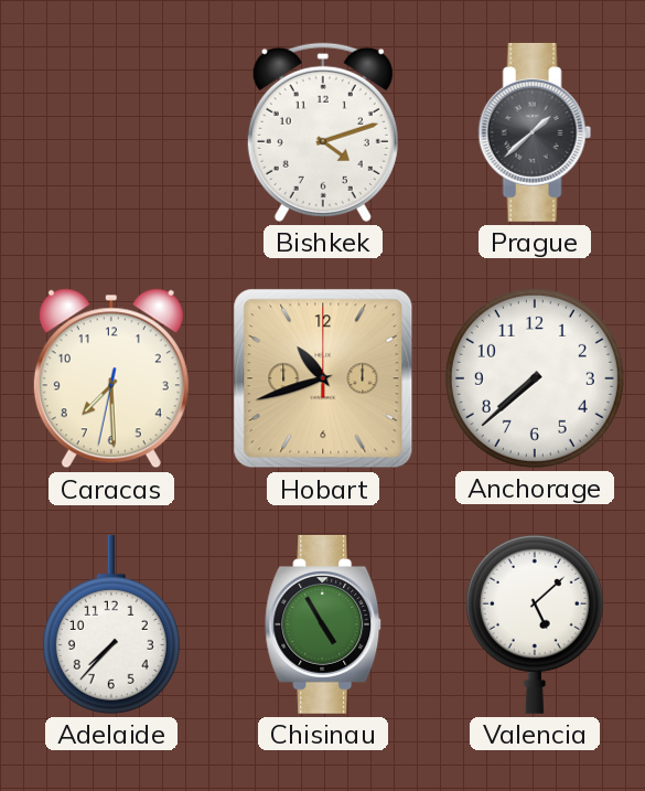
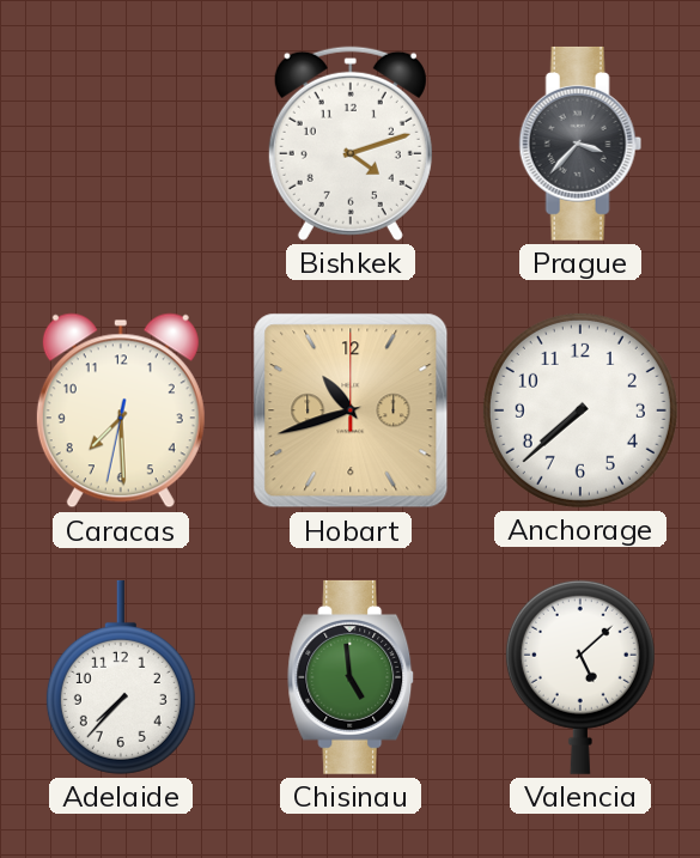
Prague: 1:38 -> 3:37
Chisinau: 4:55 -> 4:59
